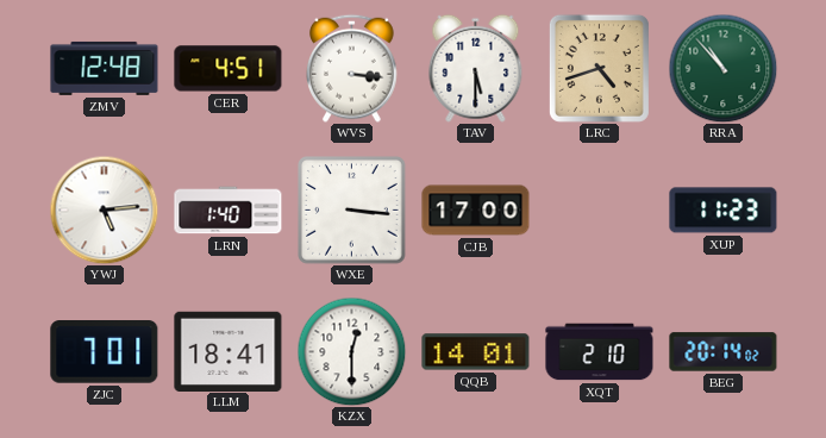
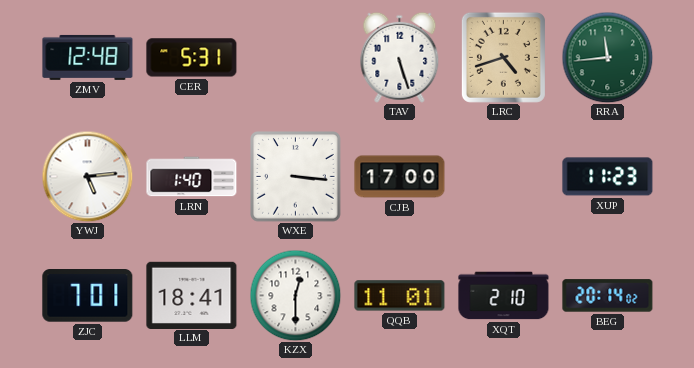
CER: 4:51 -> 5:31
WVS: 3:16 -> none
TAV: 5:30 -> 5:27
RRA: 10:53 -> 11:44
QQB: 14:01 -> 11:01
